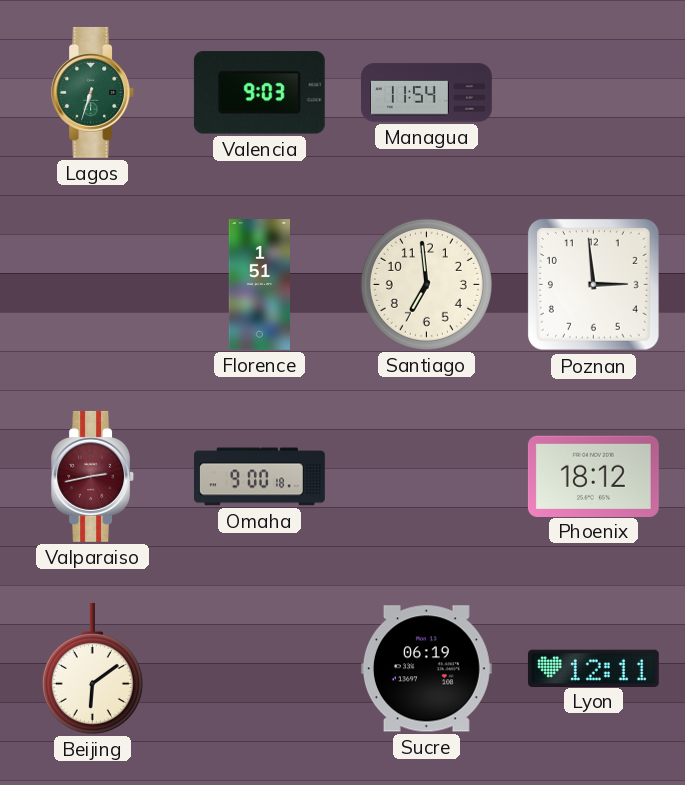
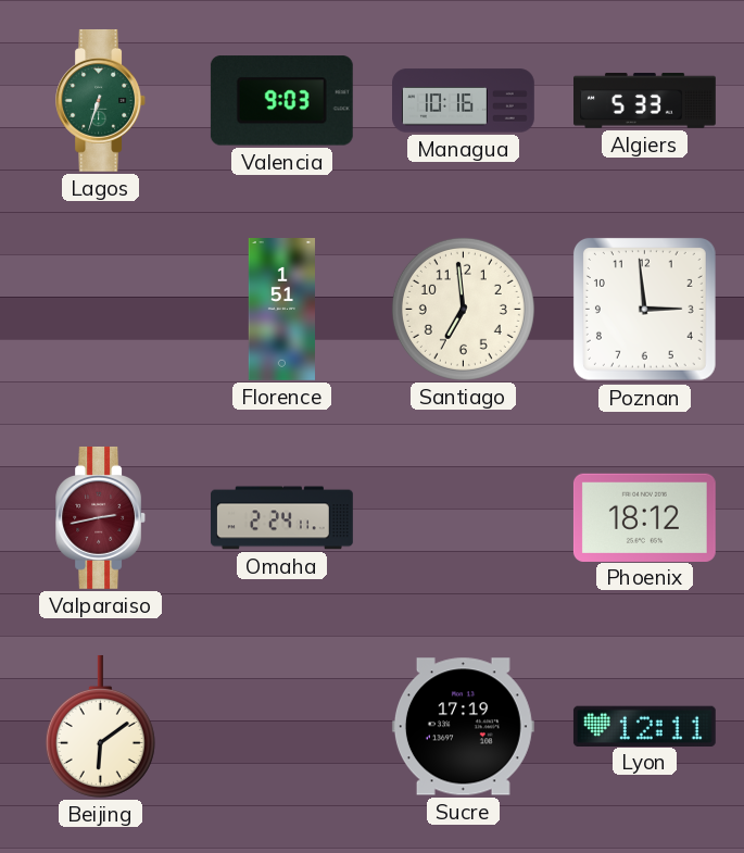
Managua: 11:54 -> 10:16
Algiers: none -> 5:33
Omaha: 9:00 -> 2:24
Sucre: 06:19 -> 17:19
